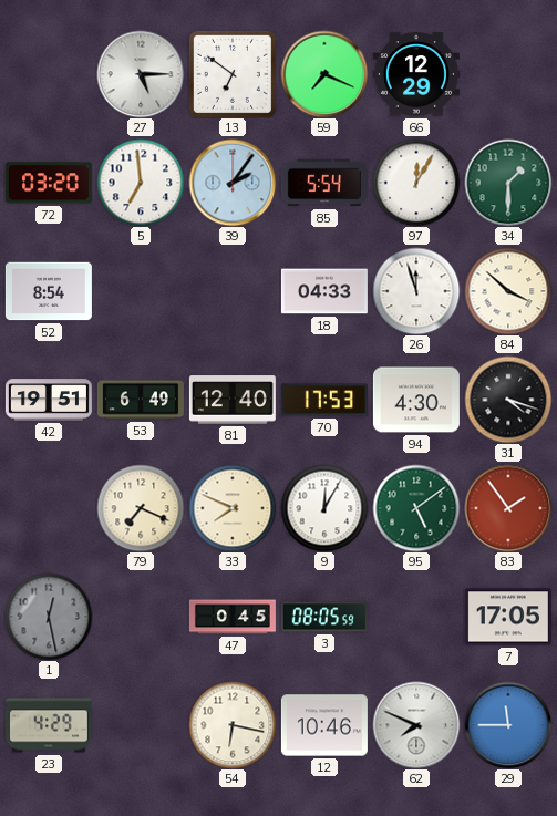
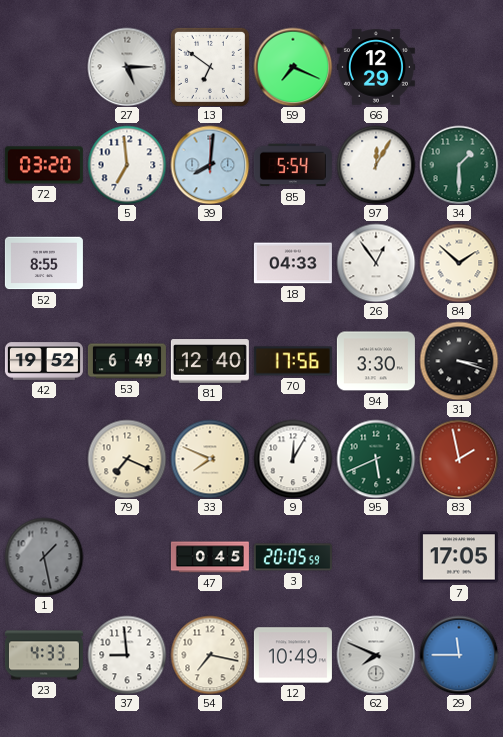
39: 2:06 -> 8:01
52: 8:54 -> 8:55
26: 11:57 -> 12:54
84: 3:52 -> 1:52
42: 19:51 -> 19:52
70: 17:53 -> 17:56
94: 4:30 -> 3:30
31: 4:18 -> 3:18
95: 5:09 -> 5:41
83: 1:54 -> 1:58
1: 12:28 -> 1:28
3: 08:05 -> 20:05
23: 4:29 -> 4:33
37: none -> 8:59
54: 6:17 -> 7:17
12: 10:46 -> 10:49
